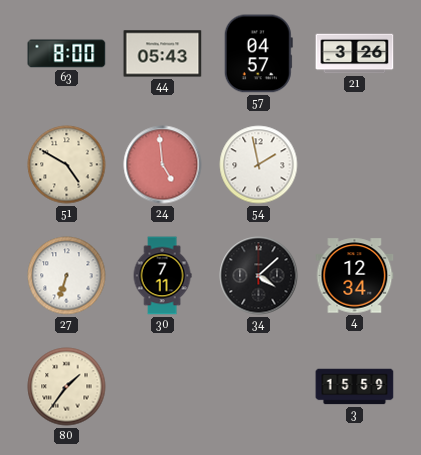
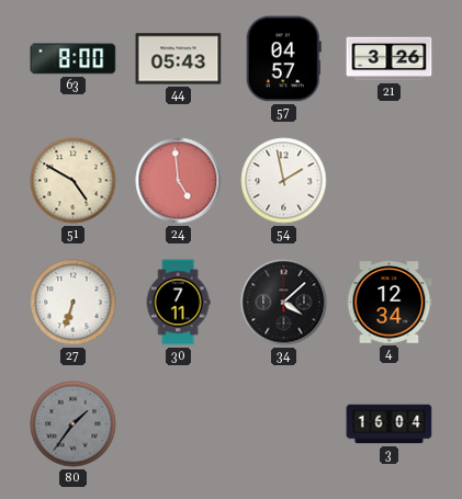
80 dial: cream -> grey
3: 15:59 -> 16:04
